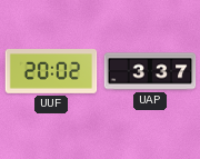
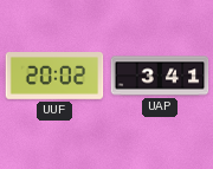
UAP: 3:37 -> 3:41
